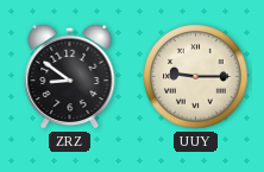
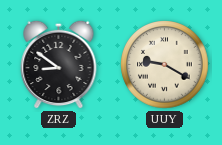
UUY: 9:15 -> 9:20
